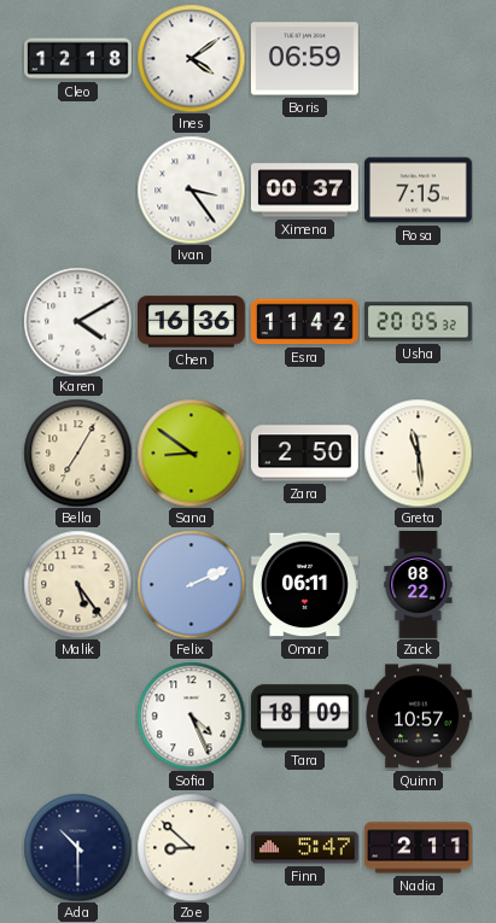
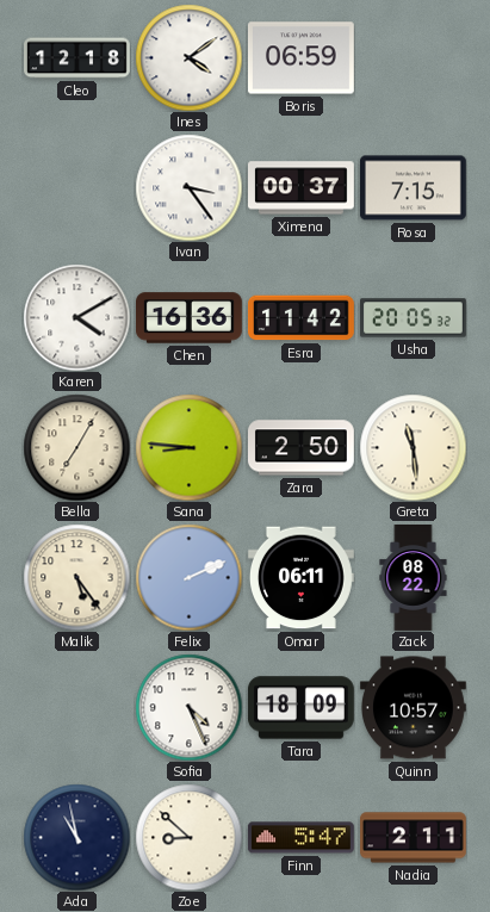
Sana: 8:51 -> 8:46
Ada: 10:30 -> 10:58
